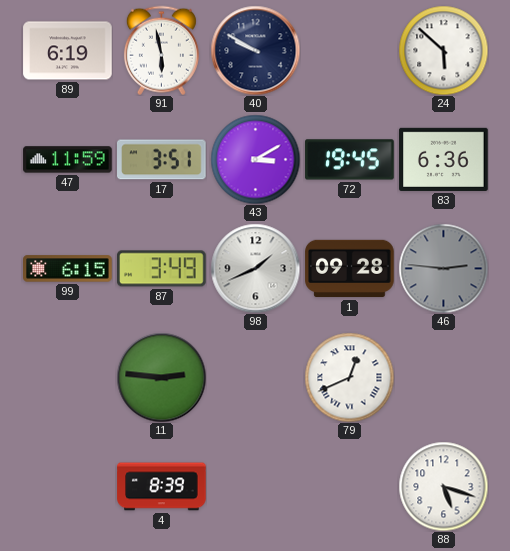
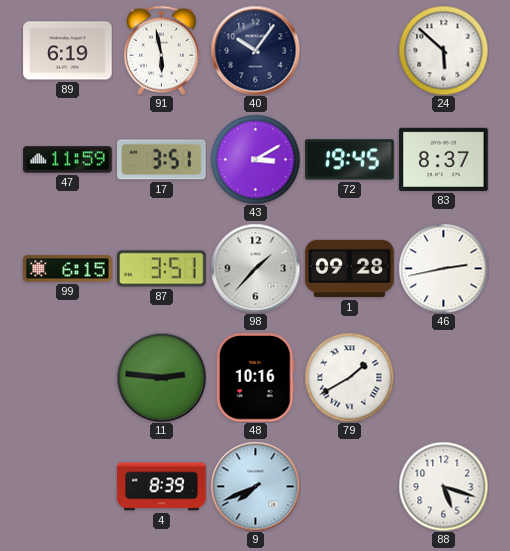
40: 9:50 -> 10:06
83: 6:36 -> 8:37
87: 3:49 -> 3:51
98: 1:41 -> 1:37
46: 2:46 -> 2:43
46 dial: grey -> white
48: none -> 10:16
79: 12:41 -> 1:40
9: none -> 7:41
